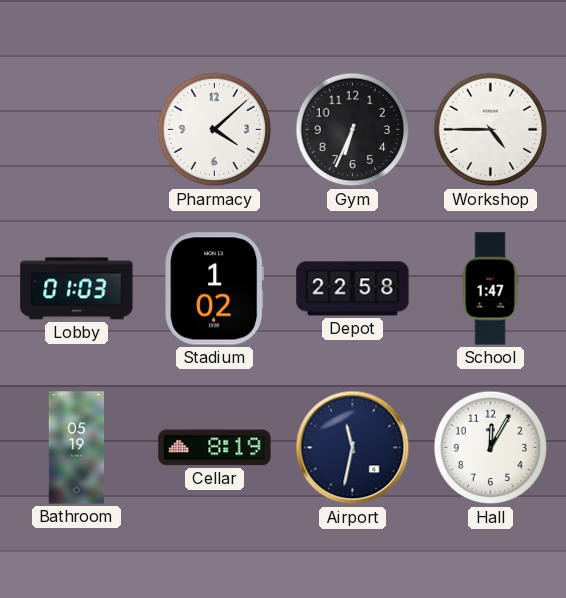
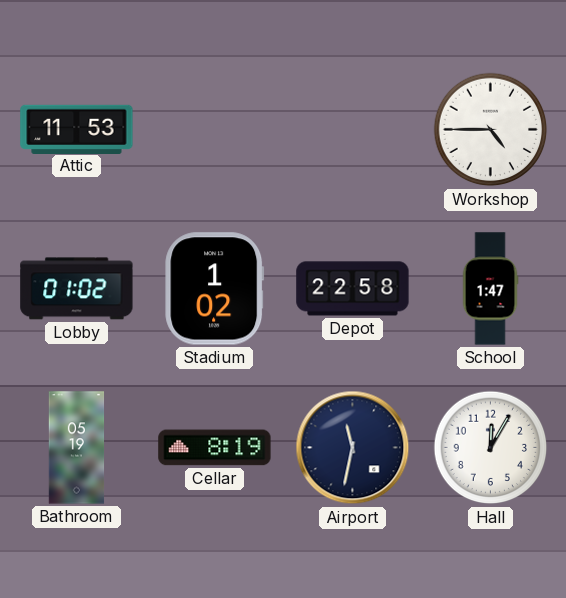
Attic: none -> 11:53
Pharmacy: 4:08 -> none
Gym: 6:34 -> none
Lobby: 01:03 -> 01:02
